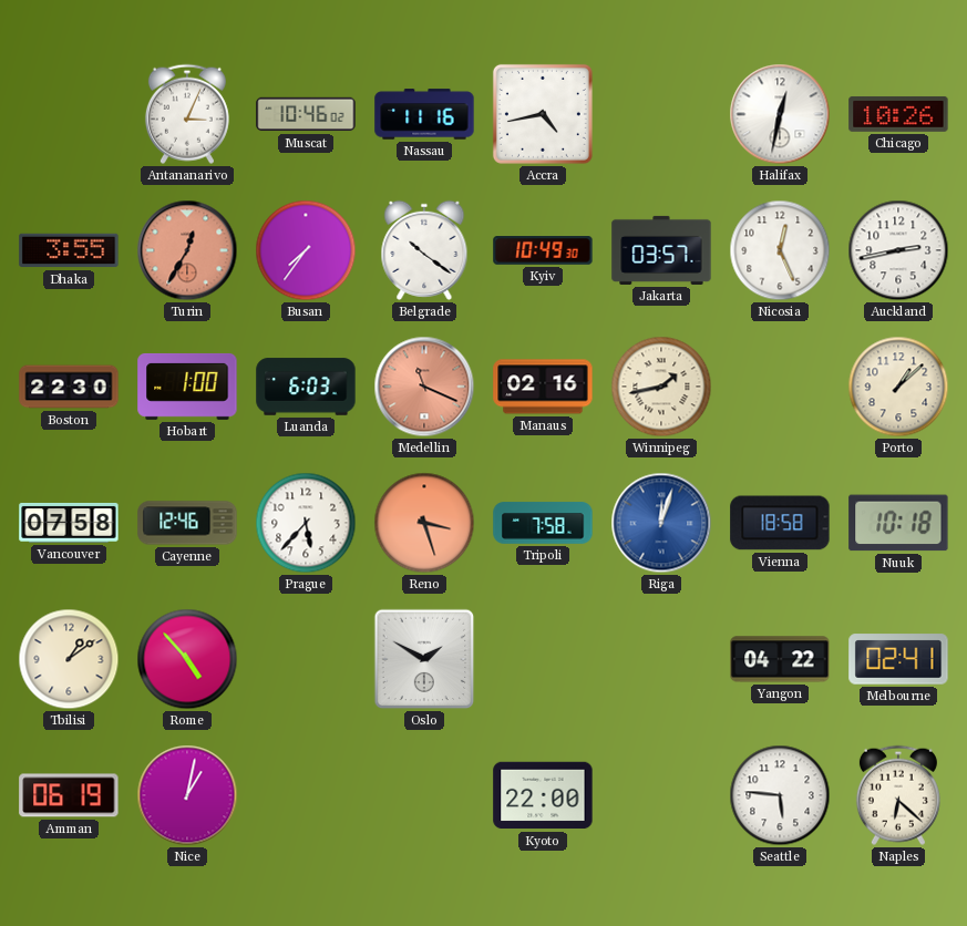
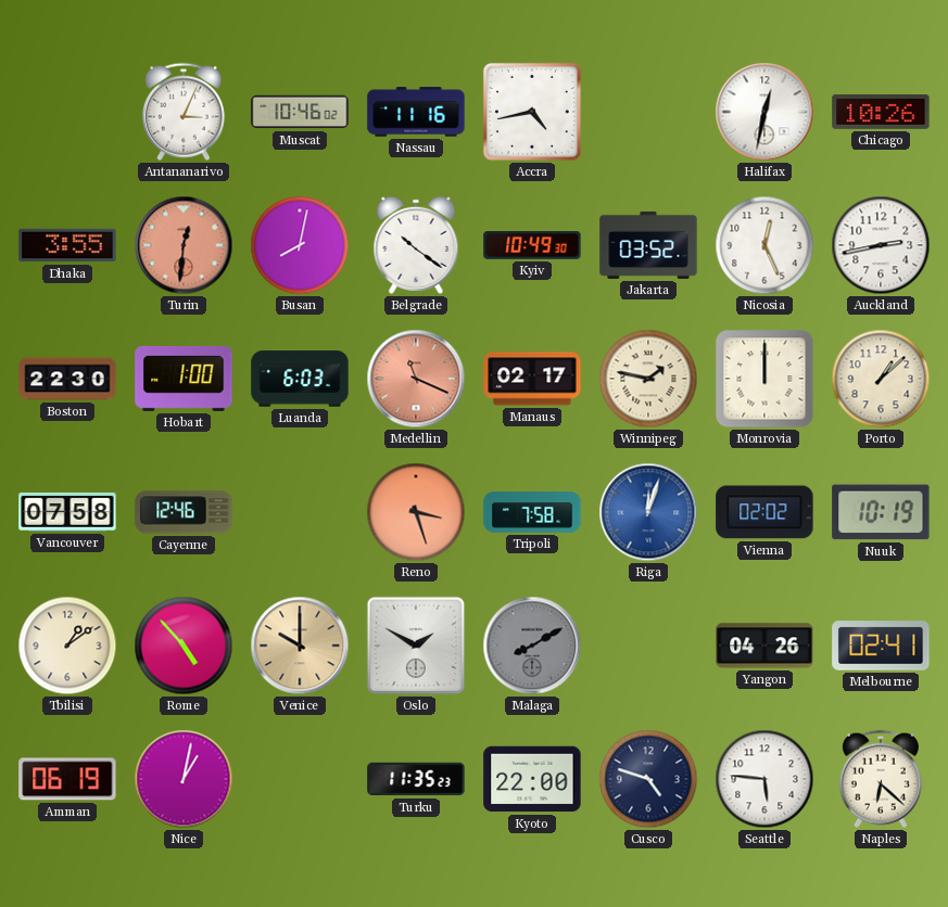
Turin: 12:35 -> 12:31
Busan: 7:36 -> 8:02
Jakarta: 03:57 -> 03:52
Manaus: 02:16 -> 02:17
Winnipeg: 1:43 -> 1:47
Monrovia: none -> 12:00
Prague: 5:37 -> none
Vienna: 18:58 -> 02:02
Nuuk: 10:18 -> 10:19
Venice: none -> 10:00
Malaga: none -> 8:10
Yangon: 04:22 -> 04:26
Turku: none -> 11:35
Cusco: none -> 4:48
